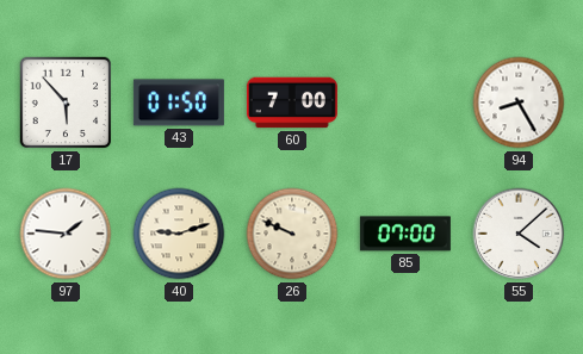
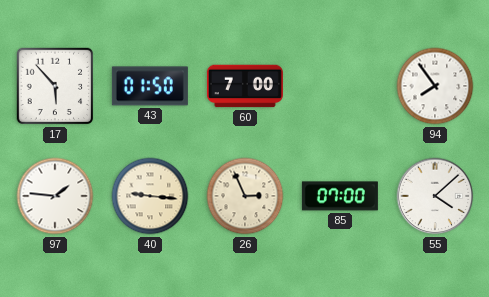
94: 8:25 -> 7:54
40: 9:12 -> 9:16
26: 9:49 -> 2:56
